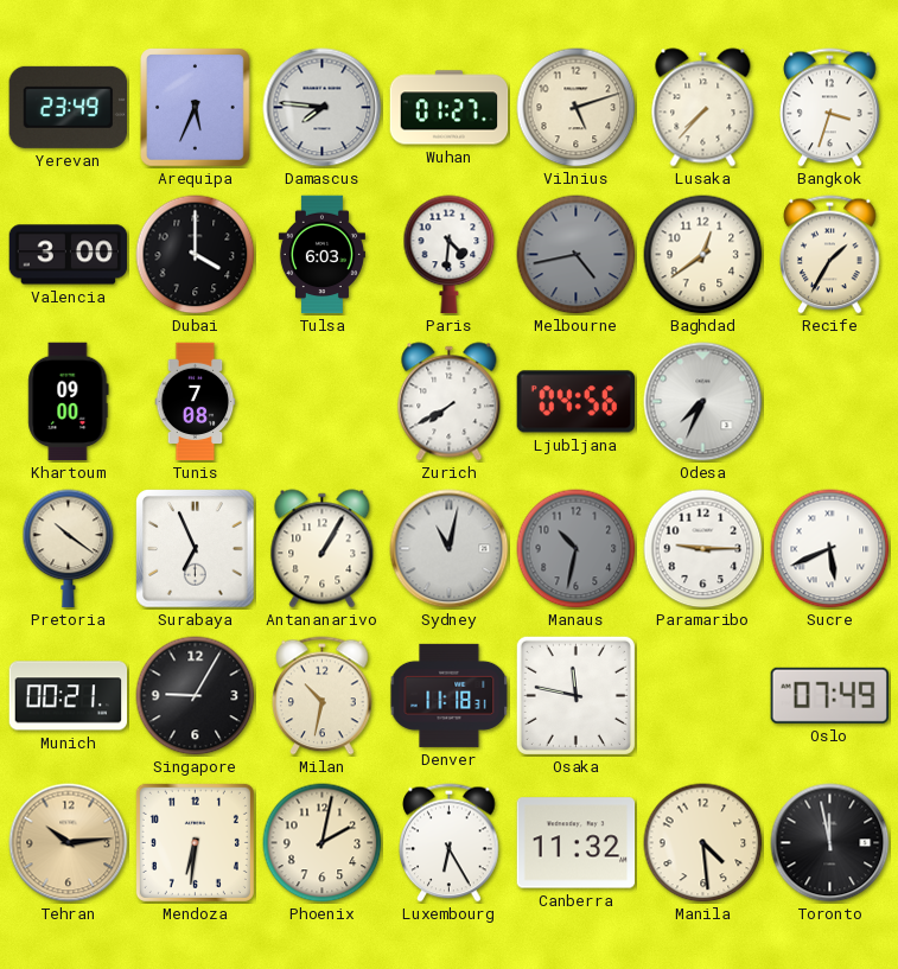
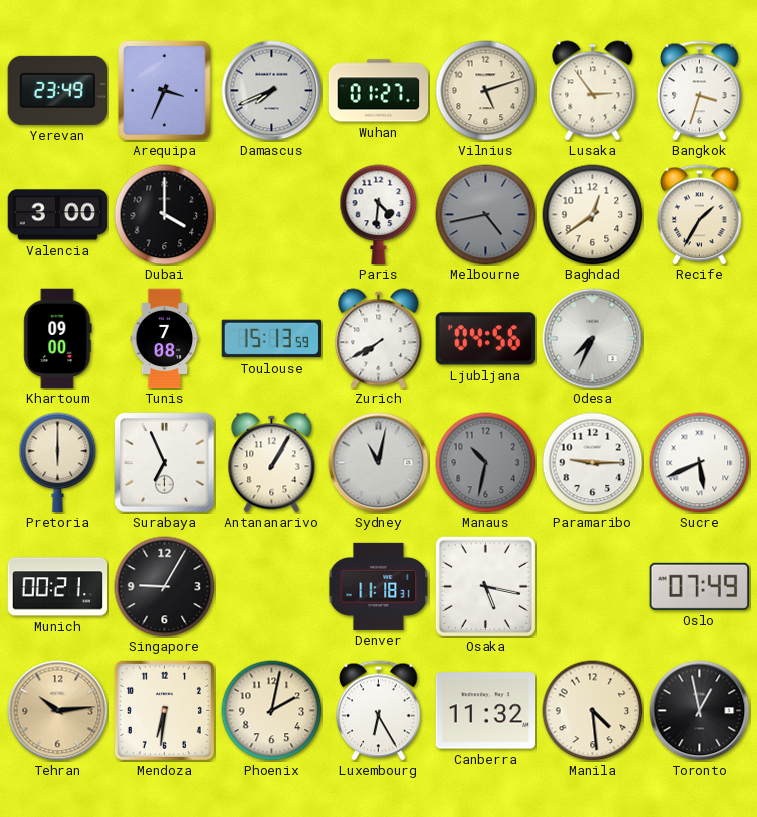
Arequipa: 5:34 -> 3:34
Damascus: 7:46 -> 7:41
Lusaka: 7:37 -> 2:54
Tulsa: 6:03 -> none
Toulouse: none -> 15:13
Pretoria: 10:21 -> 6:00
Milan: 10:32 -> none
Osaka: 11:47 -> 5:17
Toronto: 11:58 -> 12:58
